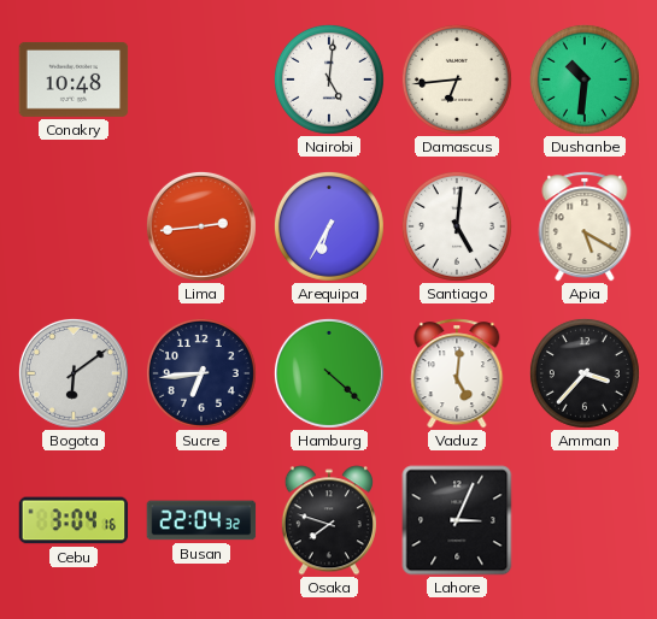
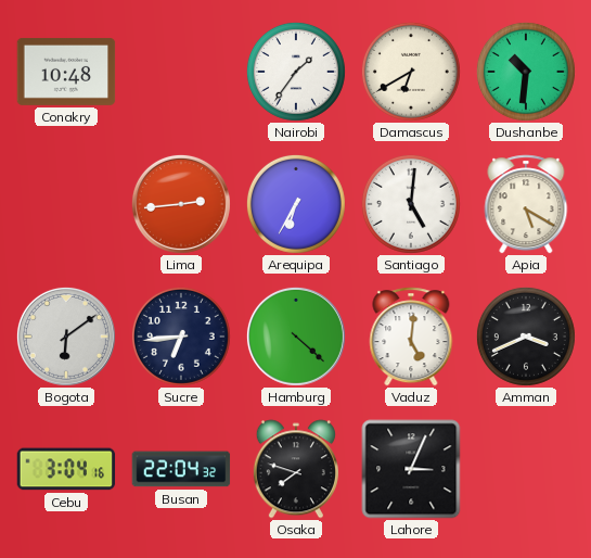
Nairobi: 5:01 -> 1:36
Damascus: 6:44 -> 6:40
Amman: 3:37 -> 3:41
